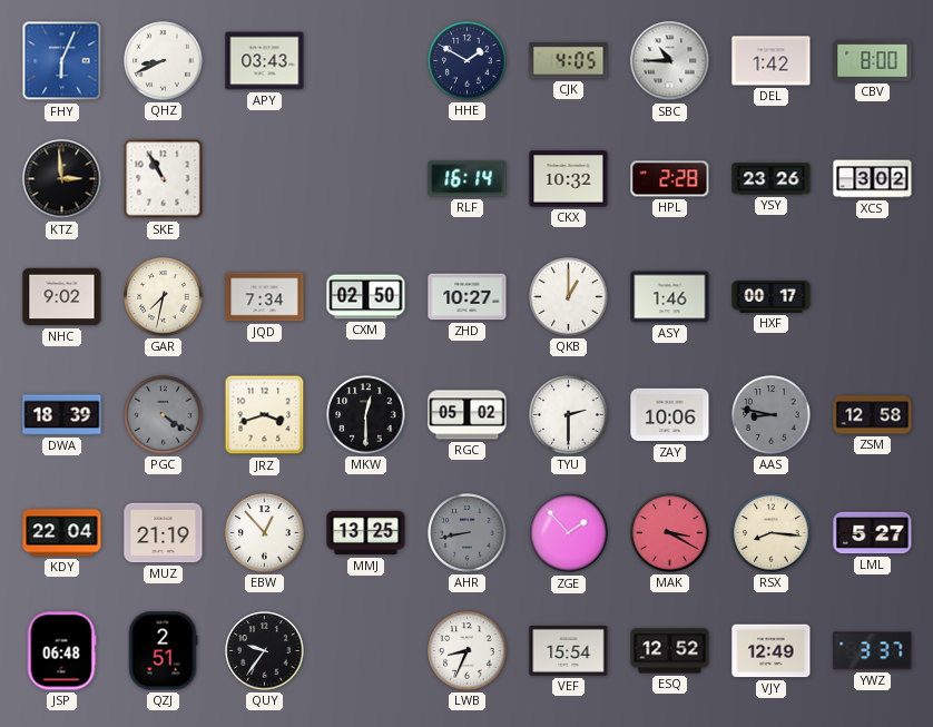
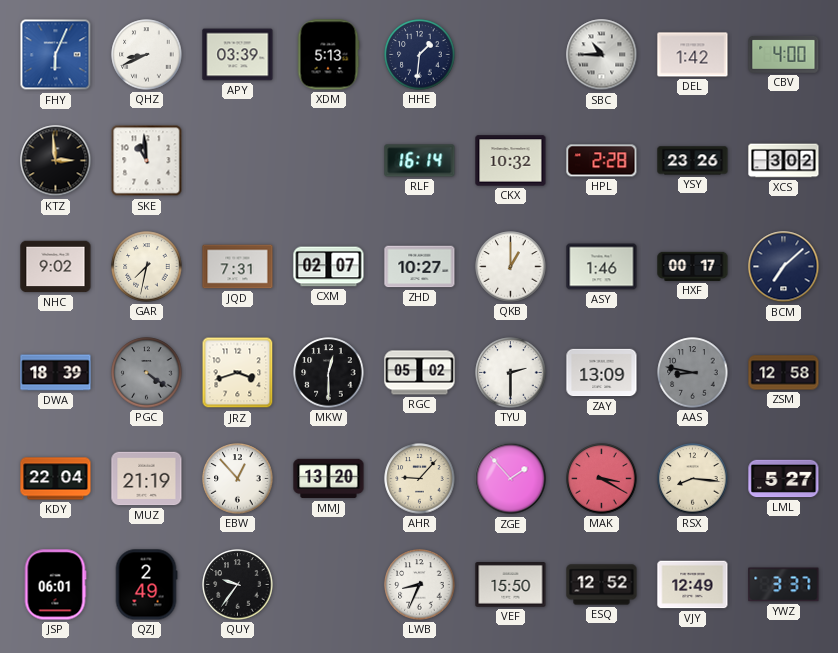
APY: 03:43 -> 03:39
XDM: none -> 5:13
HHE: 1:50 -> 1:31
CJK: 4:05 -> none
CBV: 8:00 -> 4:00
SKE: 10:55 -> 10:59
JQD: 7:34 -> 7:31
CXM: 02:50 -> 02:07
BCM: none -> 7:08
ZAY: 10:06 -> 13:09
MMJ: 13:25 -> 13:20
AHR: 8:43 -> 9:07
AHR dial: grey -> cream
JSP: 06:48 -> 06:01
QZJ: 2:51 -> 2:49
VEF: 15:54 -> 15:50
